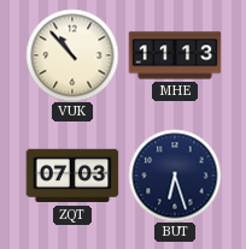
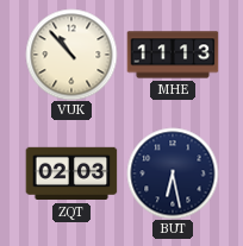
ZQT: 07:03 -> 02:03
BUT: 6:27 -> 6:28
